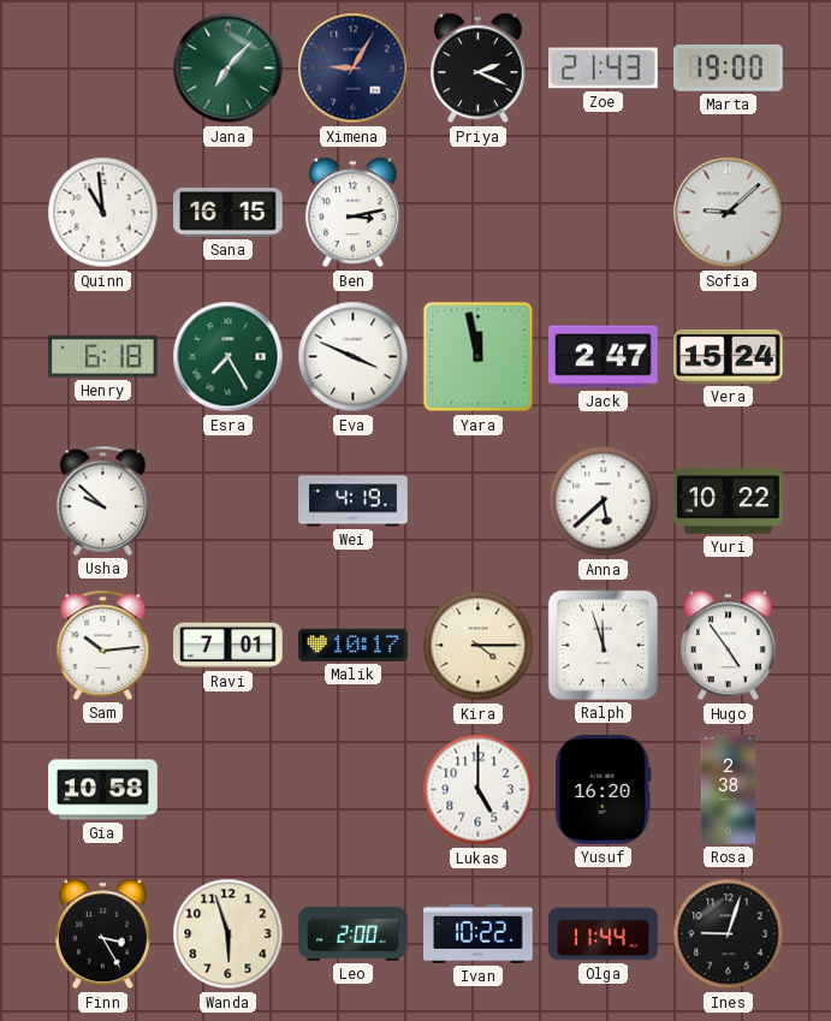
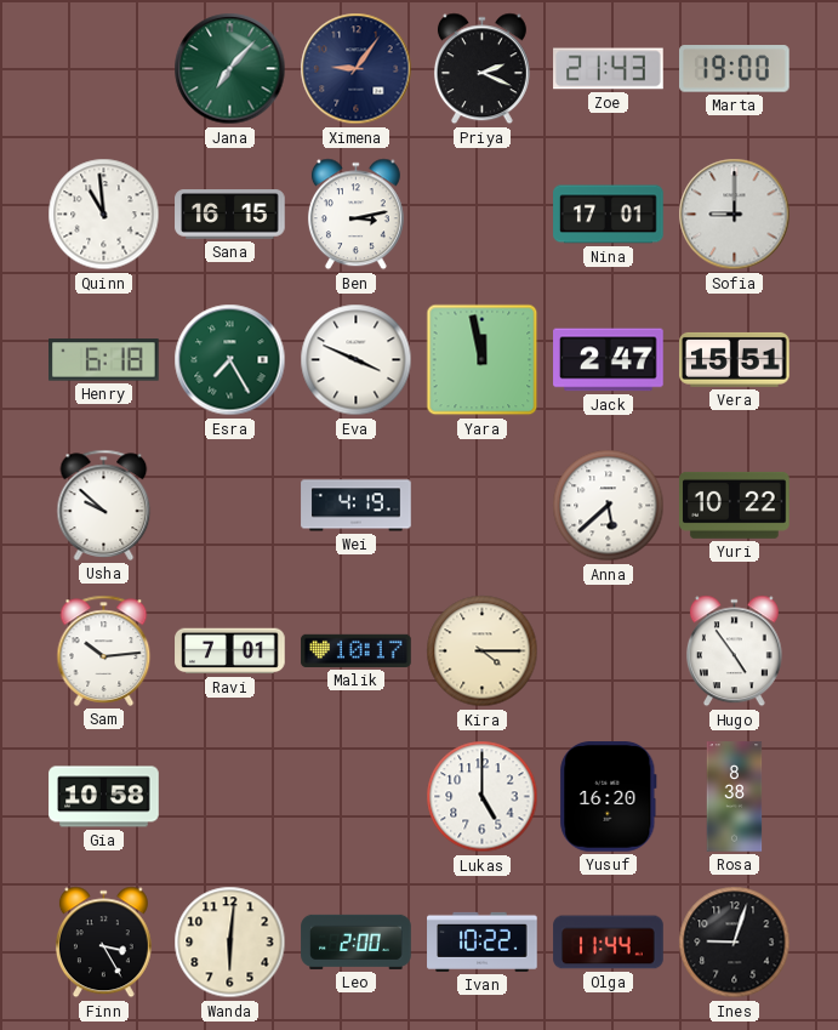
Ximena: 9:05 -> 9:06
Nina: none -> 17:01
Sofia: 9:08 -> 9:00
Vera: 15:24 -> 15:51
Ralph: 11:57 -> none
Rosa: 2:38 -> 8:38
Wanda: 5:57 -> 6:01
